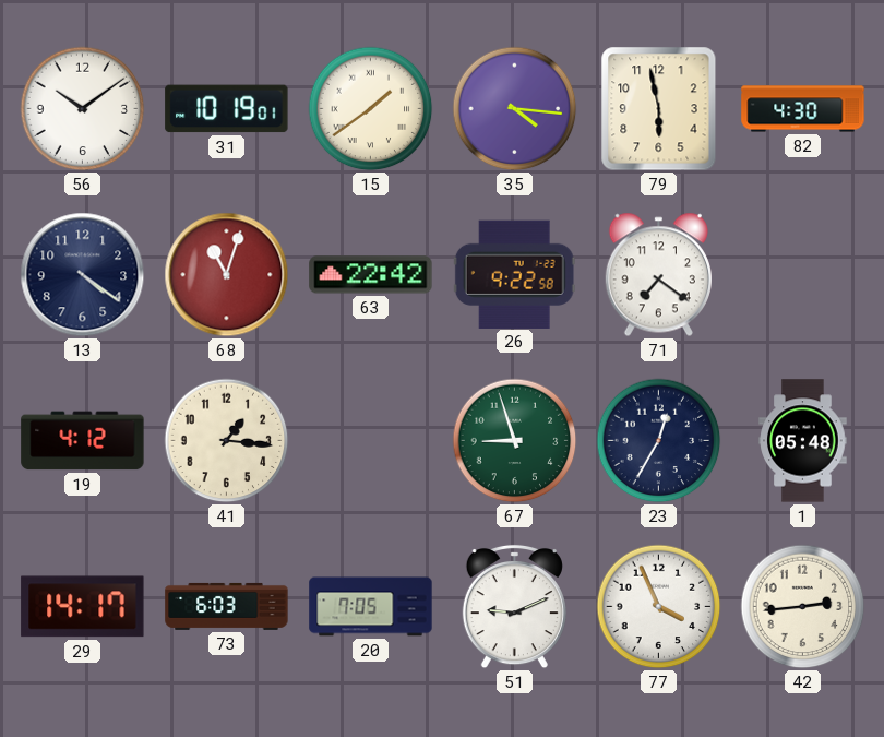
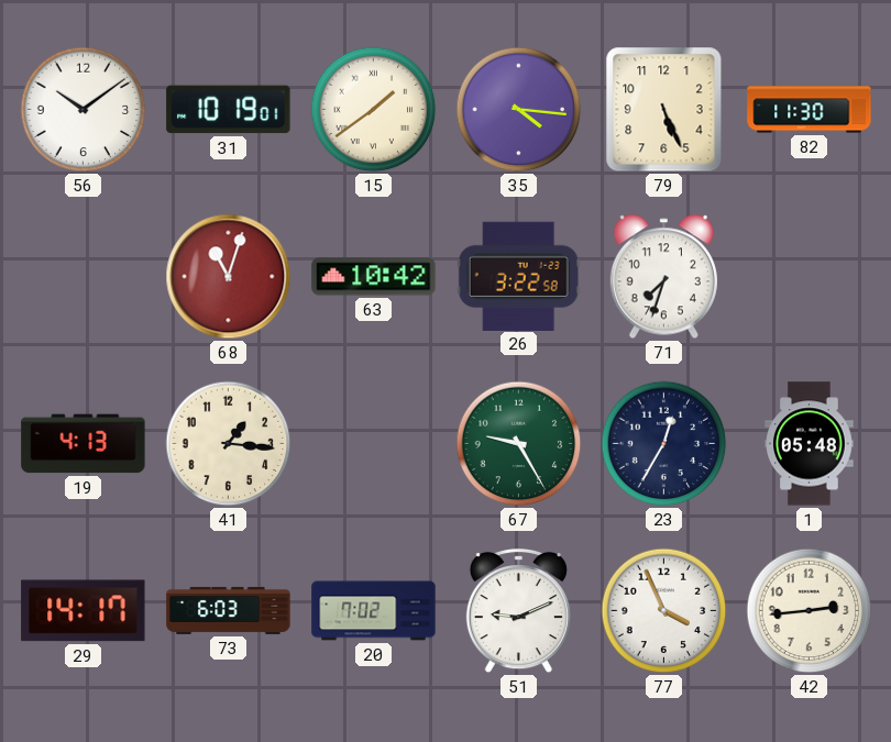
79: 5:58 -> 5:26
82: 4:30 -> 11:30
13: 4:21 -> none
63: 22:42 -> 10:42
26: 9:22 -> 3:22
71: 7:21 -> 7:33
19: 4:12 -> 4:13
67: 8:57 -> 9:25
20: 7:05 -> 7:02
